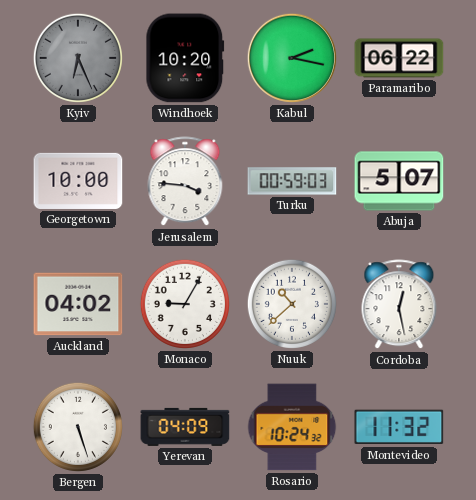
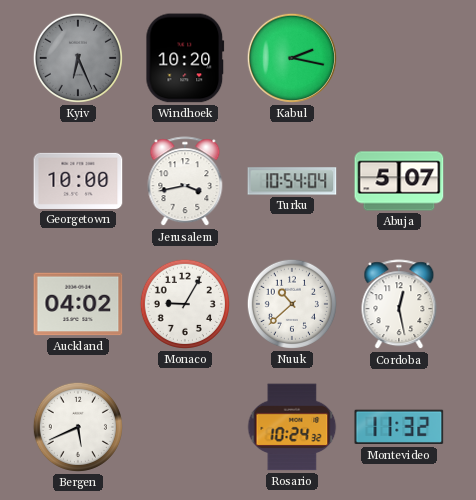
Paramaribo: 06:22 -> none
Jerusalem: 3:46 -> 3:43
Turku: 00:59 -> 10:54
Bergen: 5:27 -> 5:41
Yerevan: 04:09 -> none
